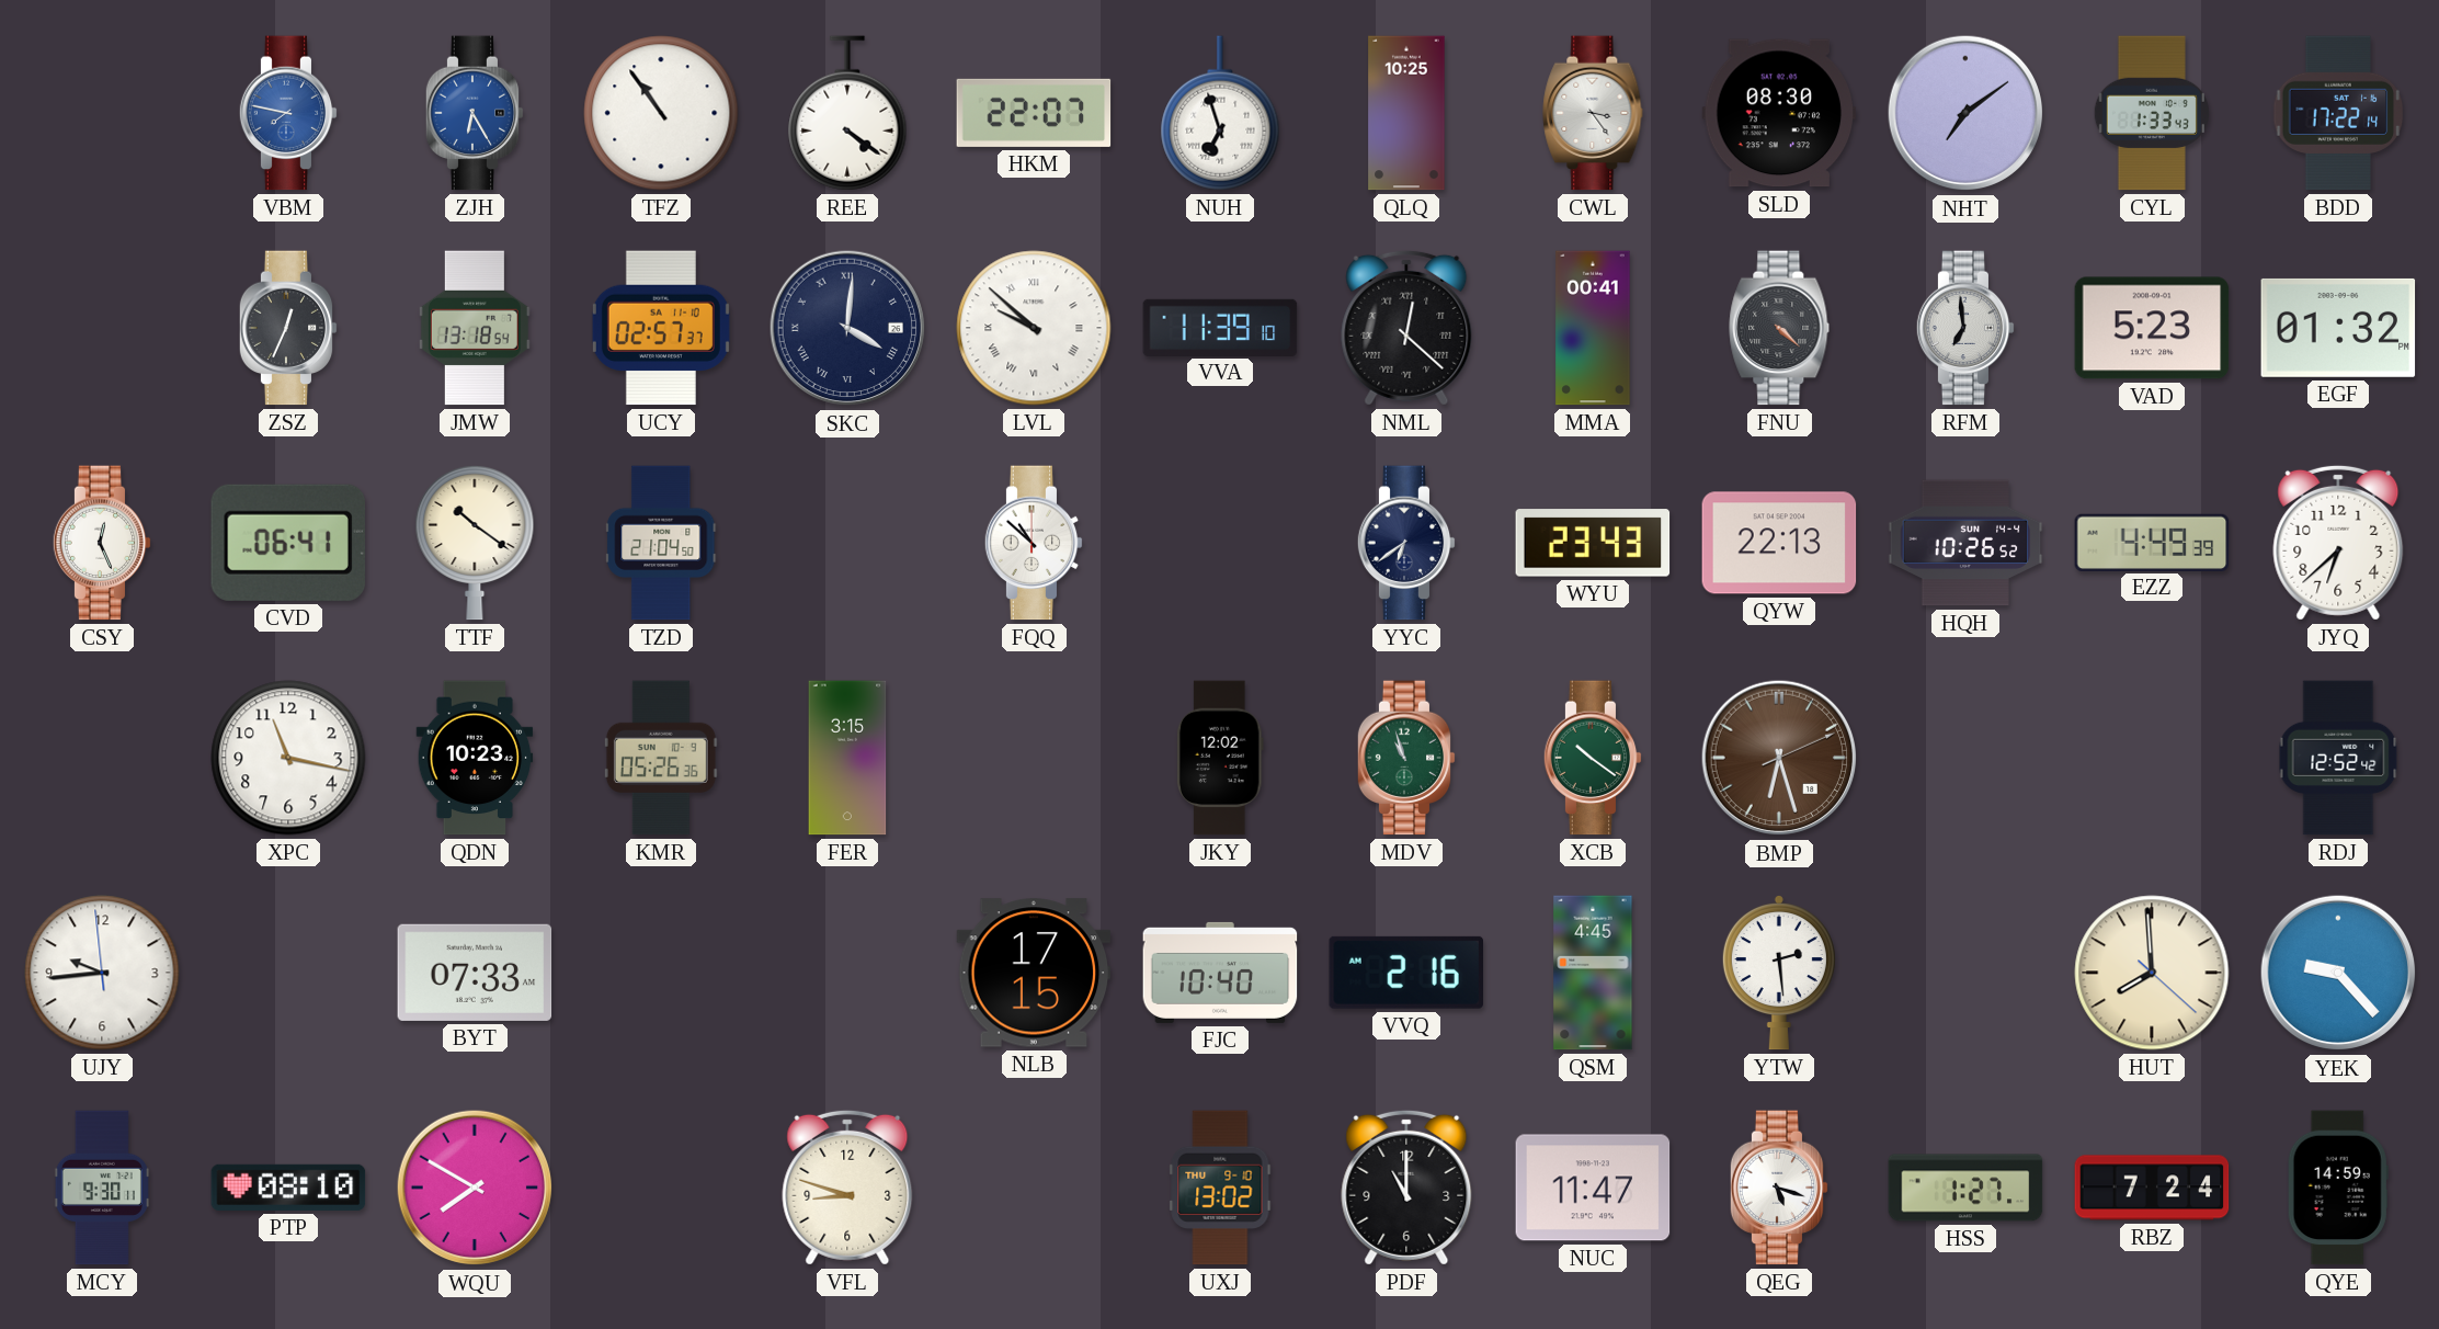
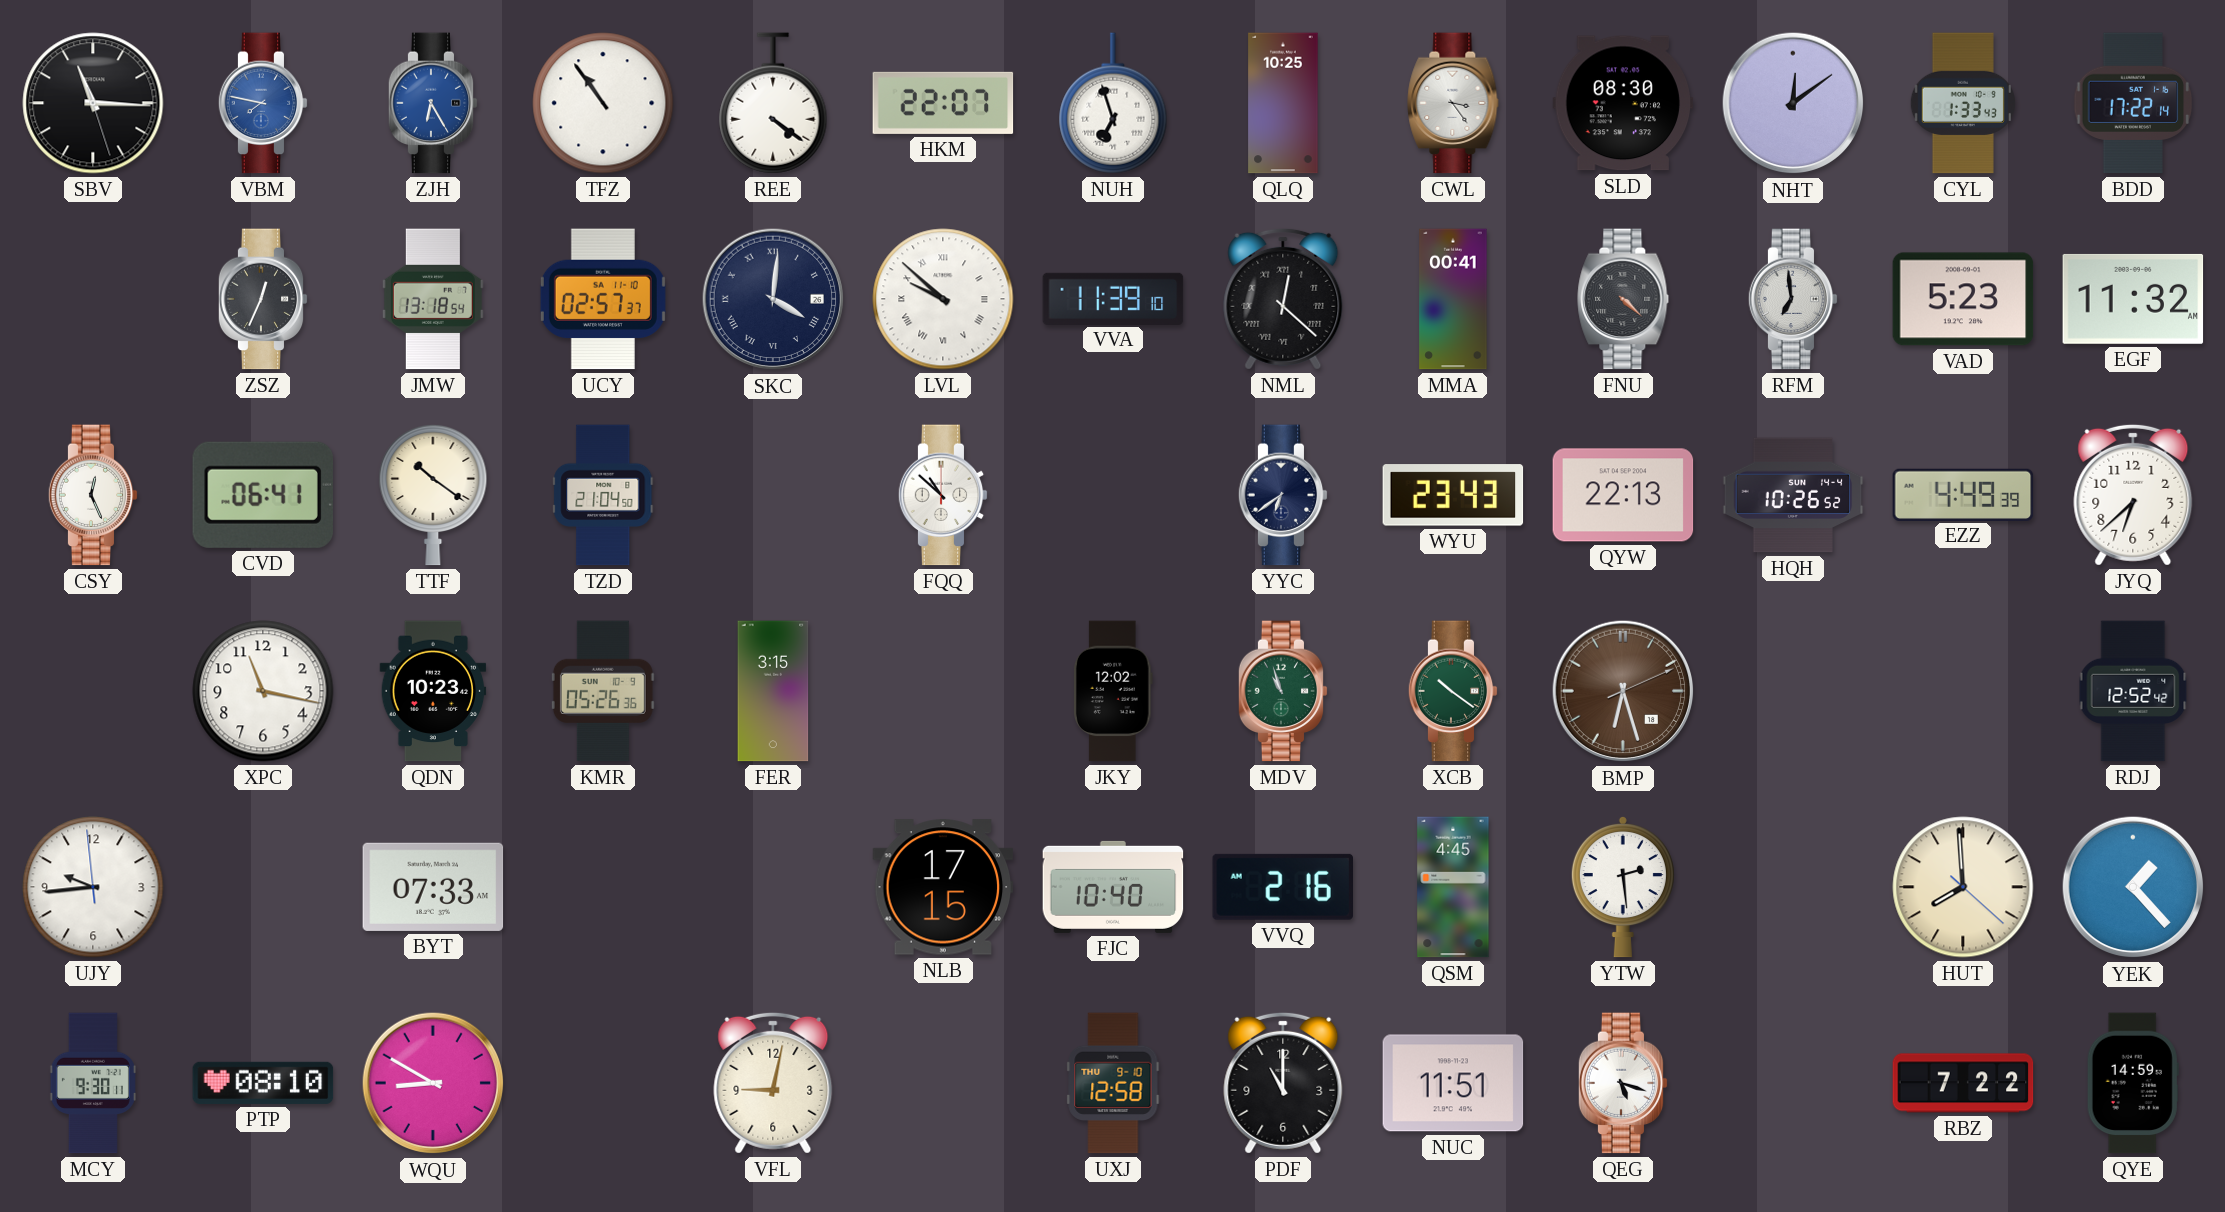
SBV: none -> 11:15
NHT: 7:09 -> 12:09
EGF: 01:32 -> 11:32
YEK: 9:23 -> 1:23
WQU: 7:50 -> 8:50
VFL: 8:48 -> 9:02
UXJ: 13:02 -> 12:58
NUC: 11:47 -> 11:51
HSS: 1:27 -> none
RBZ: 7:24 -> 7:22
